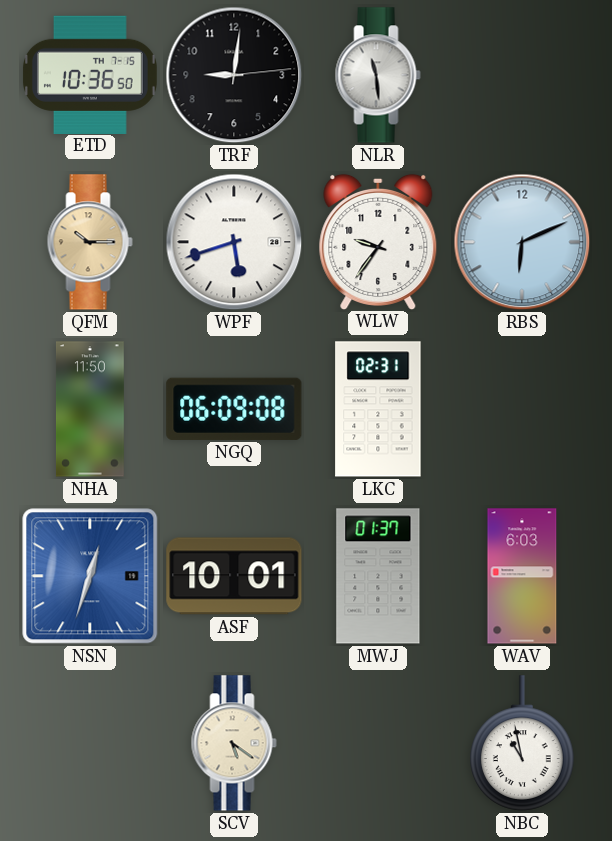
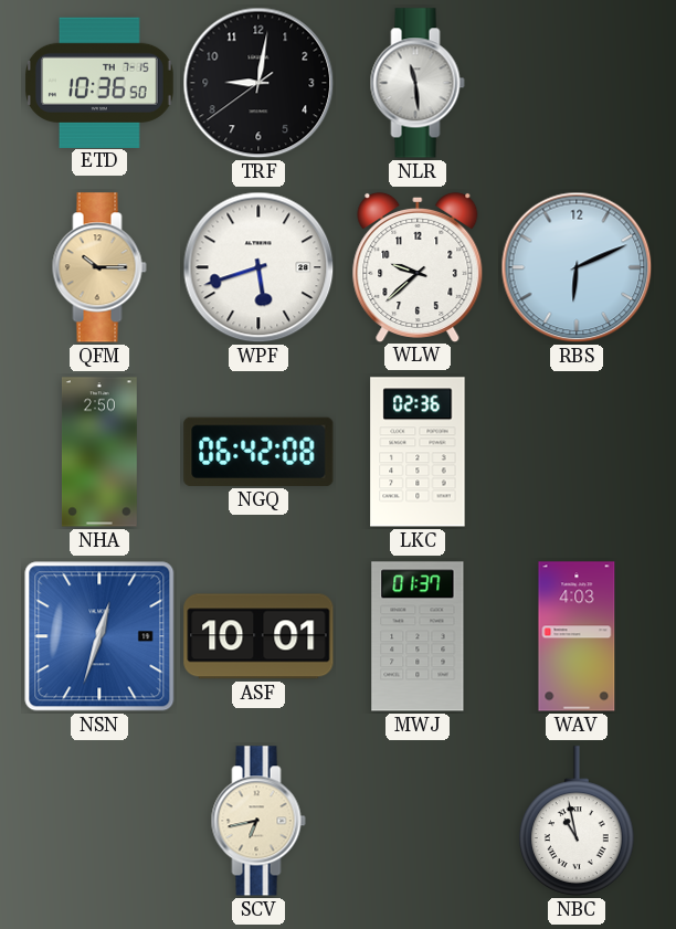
TRF: 9:01:14 -> 9:01:39
WLW: 9:36 -> 9:38
NHA: 11:50 -> 2:50
NGQ: 06:09 -> 06:42
LKC: 02:31 -> 02:36
WAV: 6:03 -> 4:03
SCV: 5:21 -> 6:43
